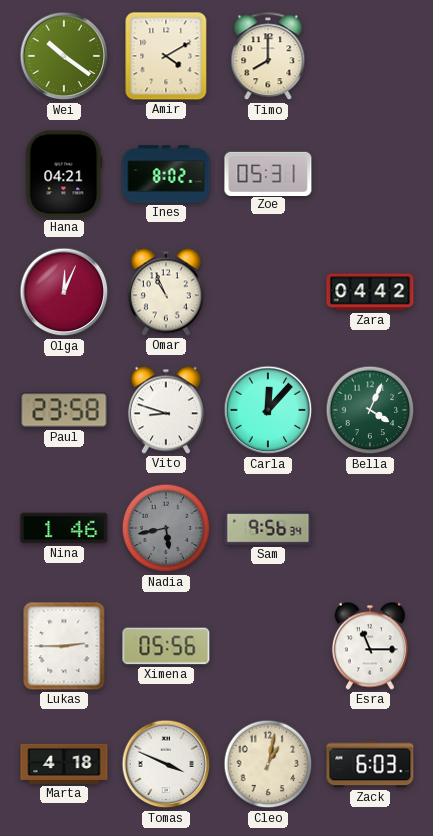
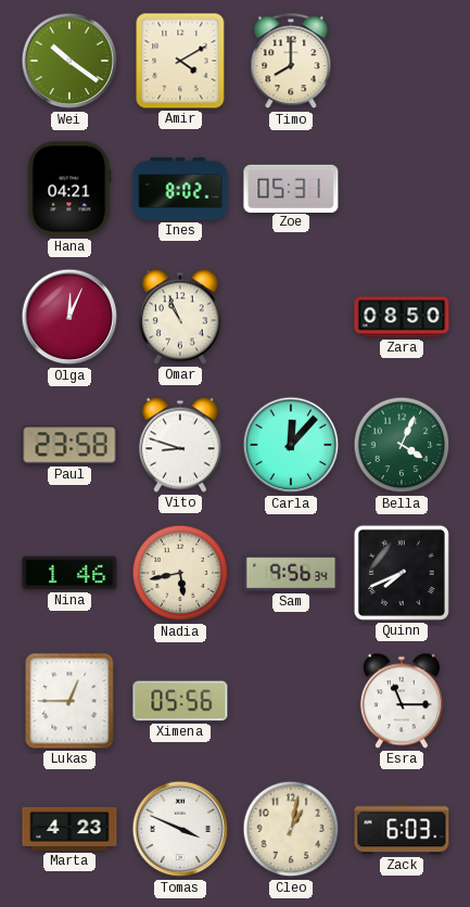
Zara: 04:42 -> 08:50
Nadia dial: grey -> cream
Quinn: none -> 7:41
Lukas: 2:45 -> 12:45
Marta: 4:18 -> 4:23
